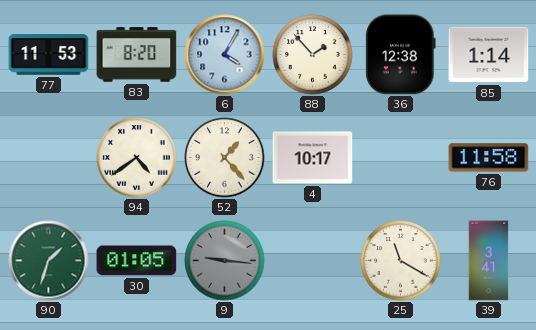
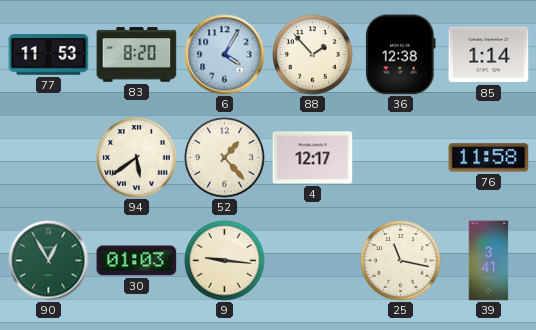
94: 4:39 -> 5:39
4: 10:17 -> 12:17
90: 1:33 -> 12:55
30: 01:05 -> 01:03
9 dial: grey -> cream
25: 11:20 -> 11:17
